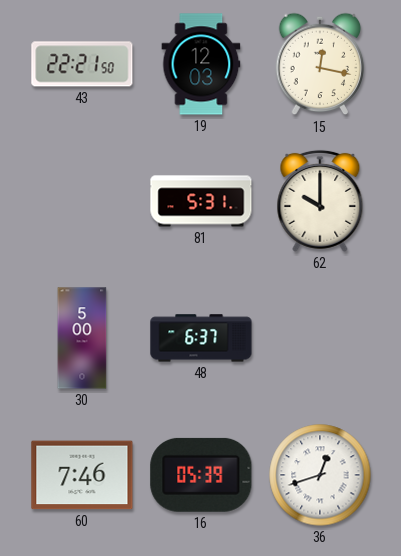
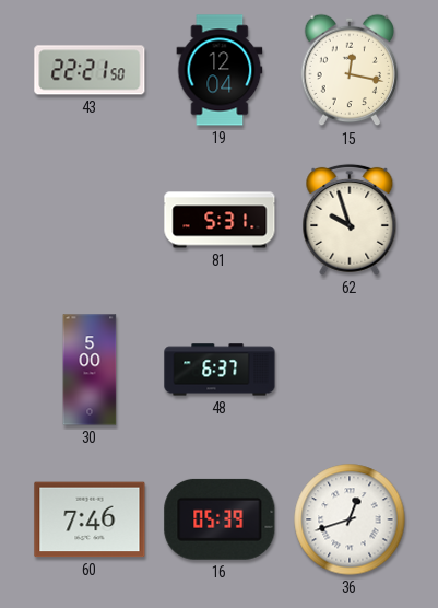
19: 12:03 -> 12:04
62: 10:00 -> 9:57
